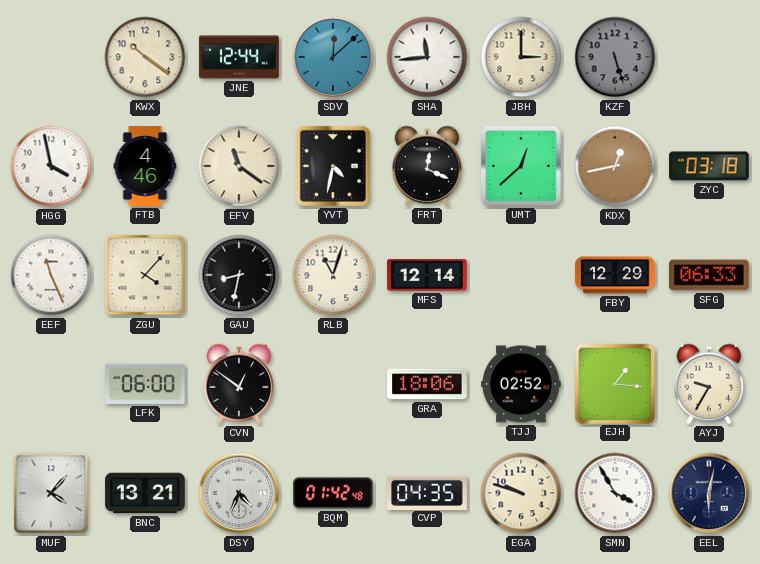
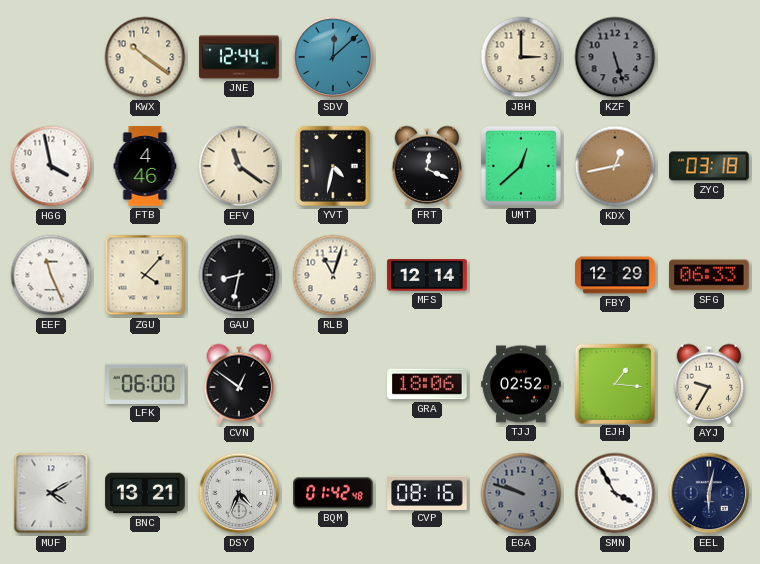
SHA: 11:44 -> none
MUF: 4:07 -> 4:10
CVP: 04:35 -> 08:16
EGA dial: cream -> grey
